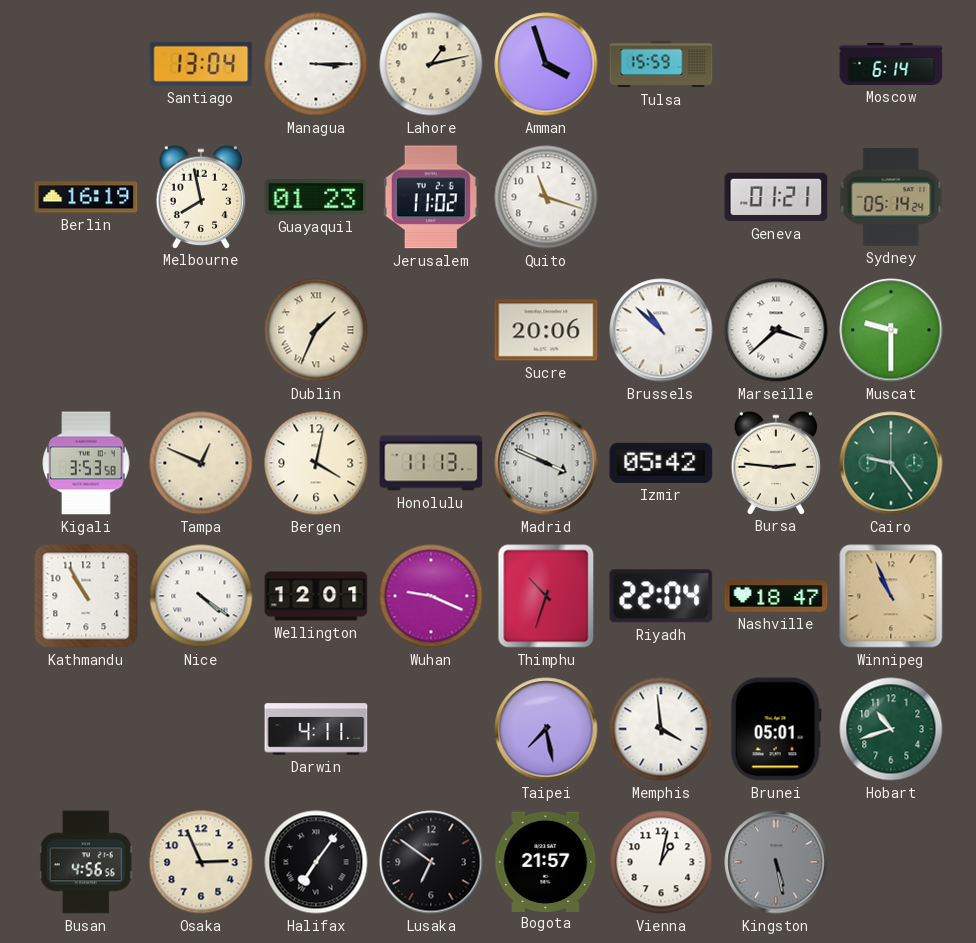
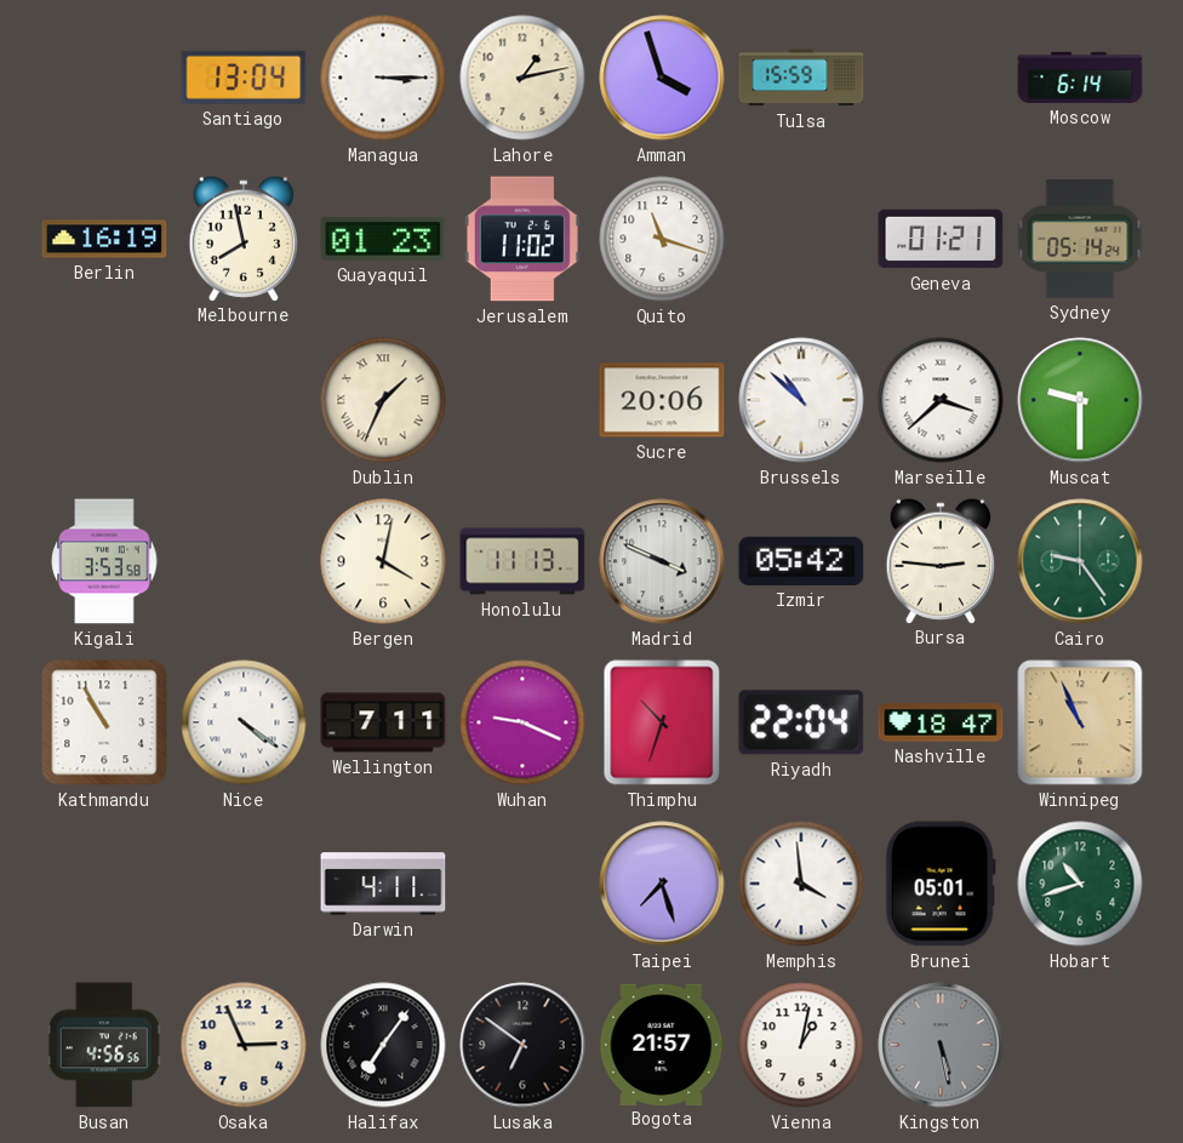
Tampa: 12:49 -> none
Wellington: 12:01 -> 7:11
Taipei: 7:28 -> 7:27
